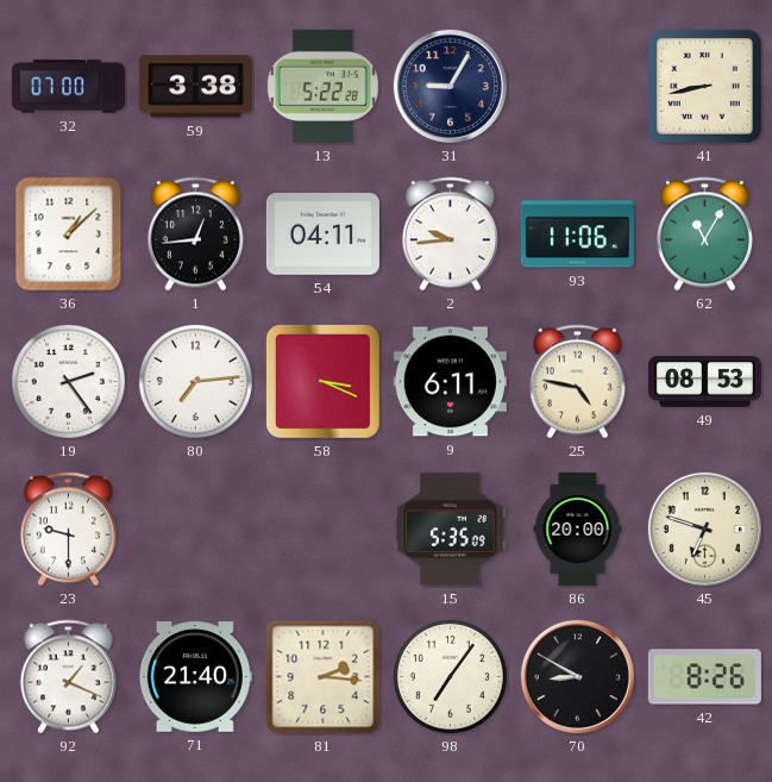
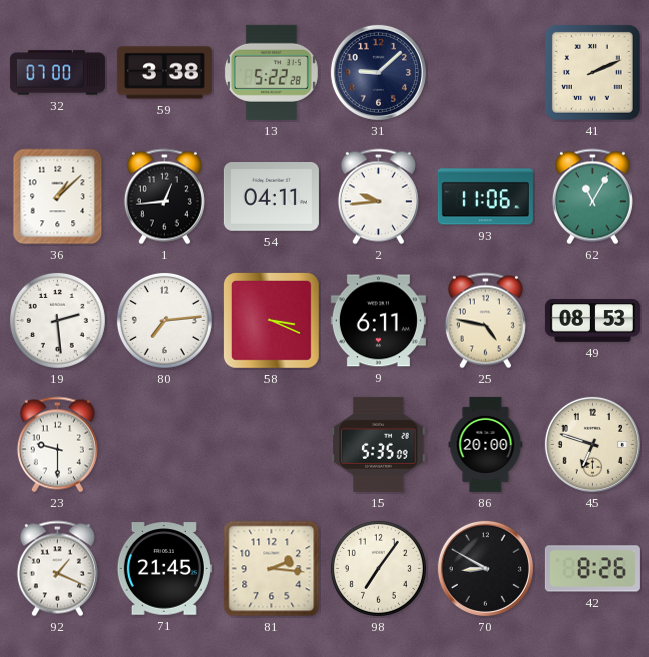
31: 9:05 -> 9:08
41: 8:43 -> 2:11
19: 2:24 -> 2:29
71: 21:40 -> 21:45
